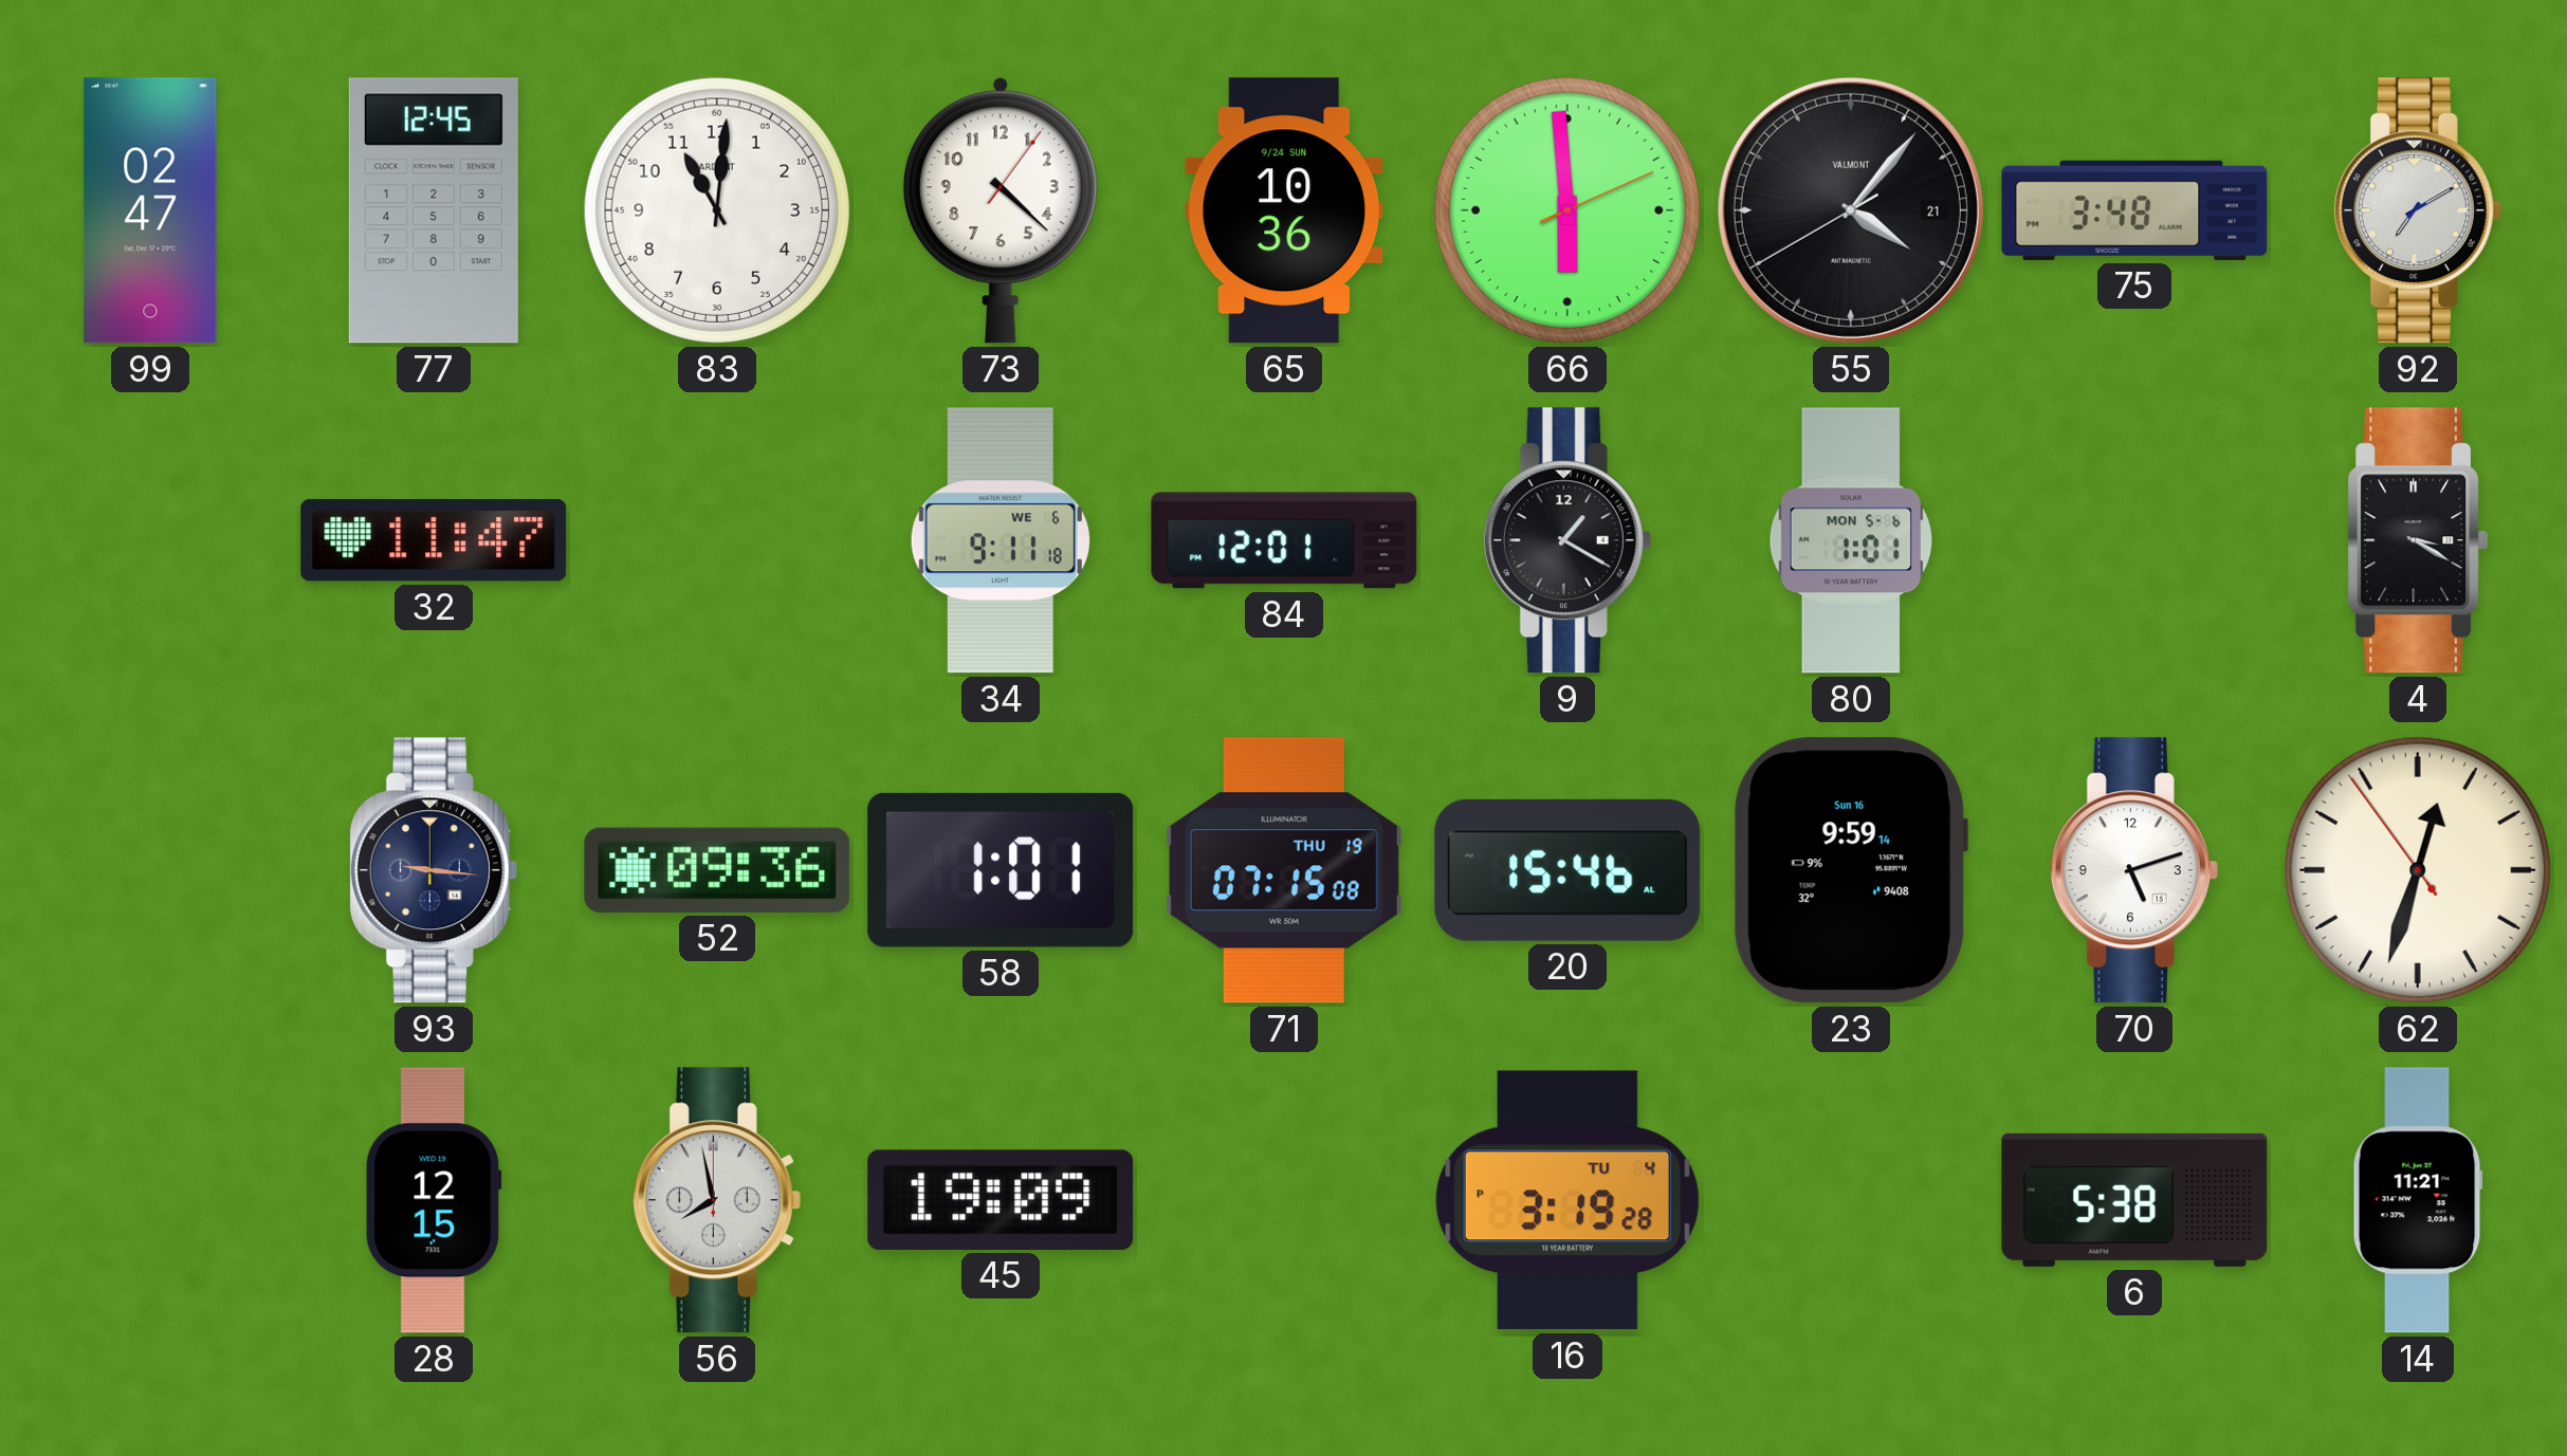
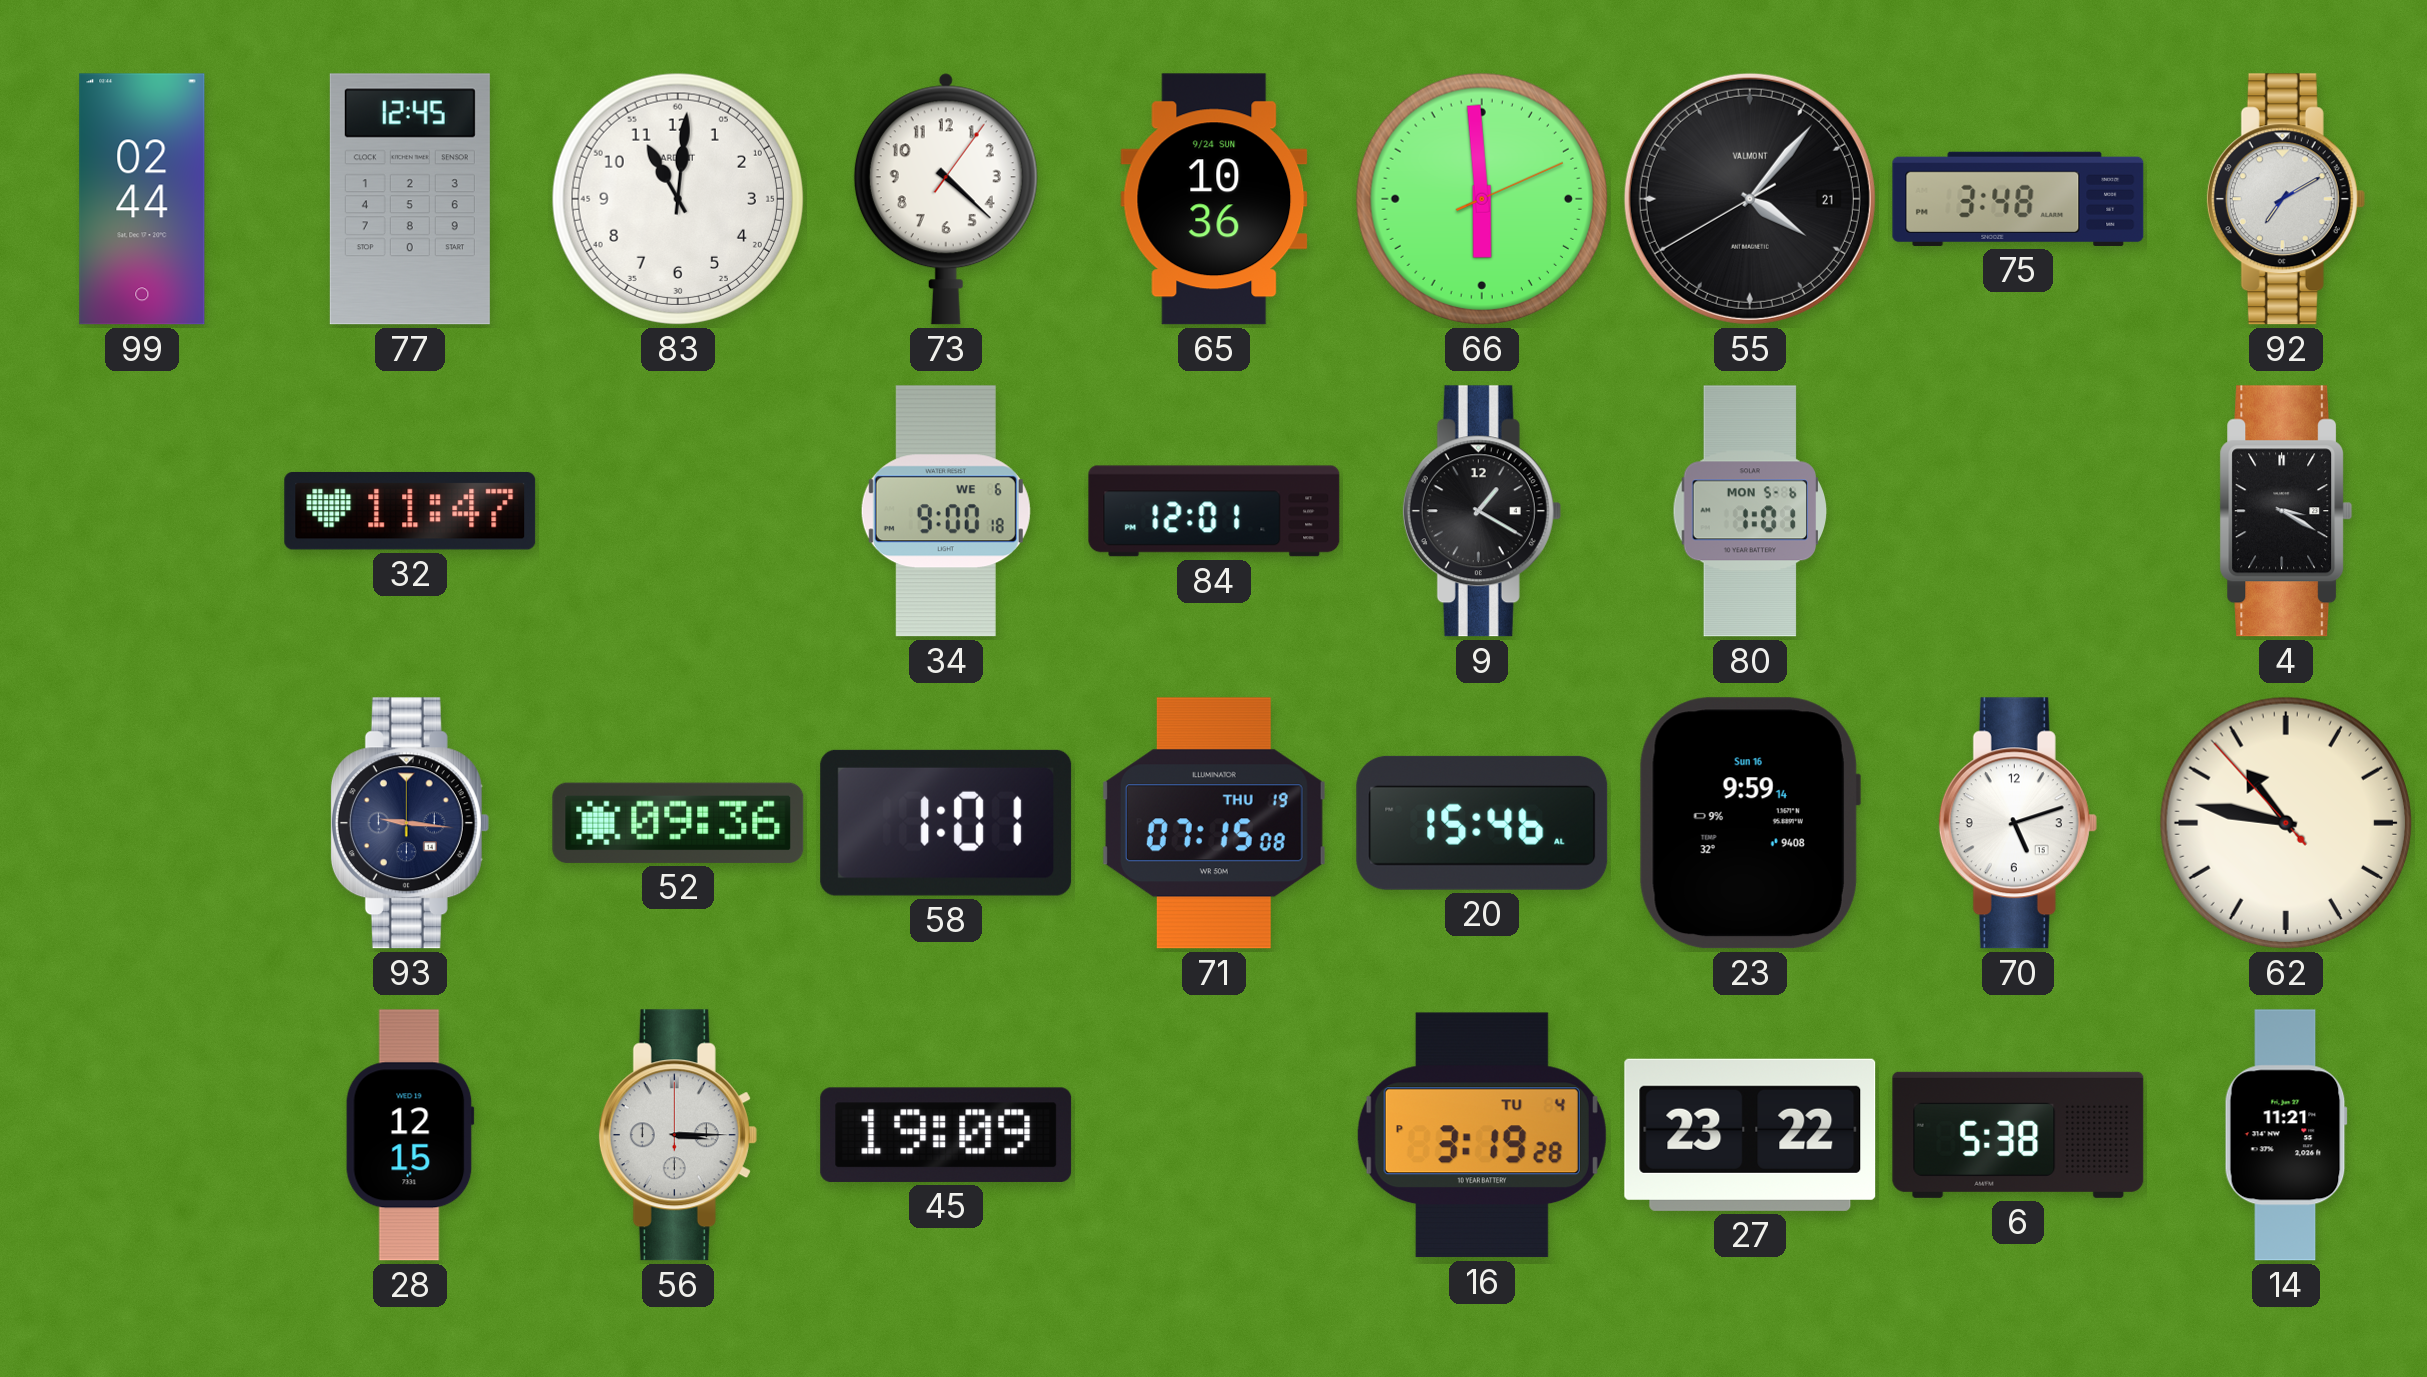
99: 02:47 -> 02:44
34: 9:11 -> 9:00
62: 12:32 -> 10:46
56: 7:58 -> 3:15
27: none -> 23:22
